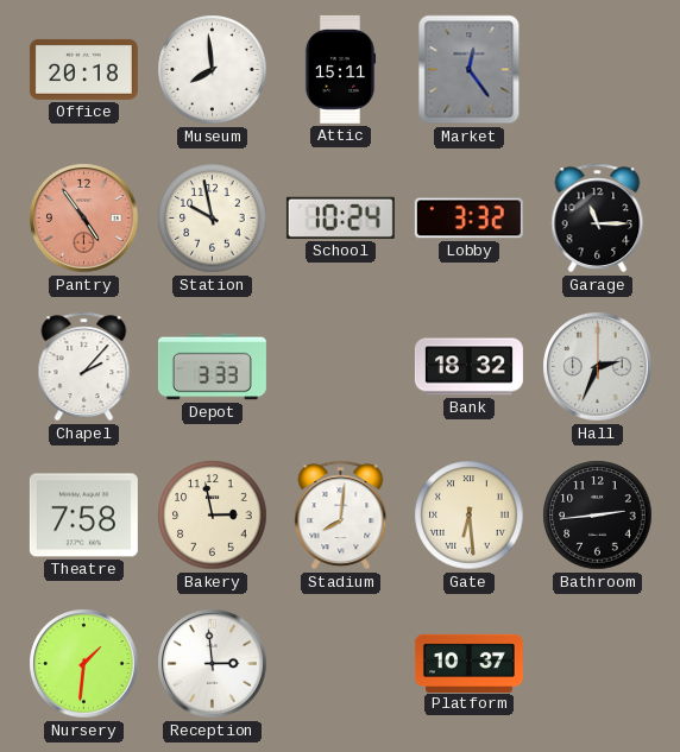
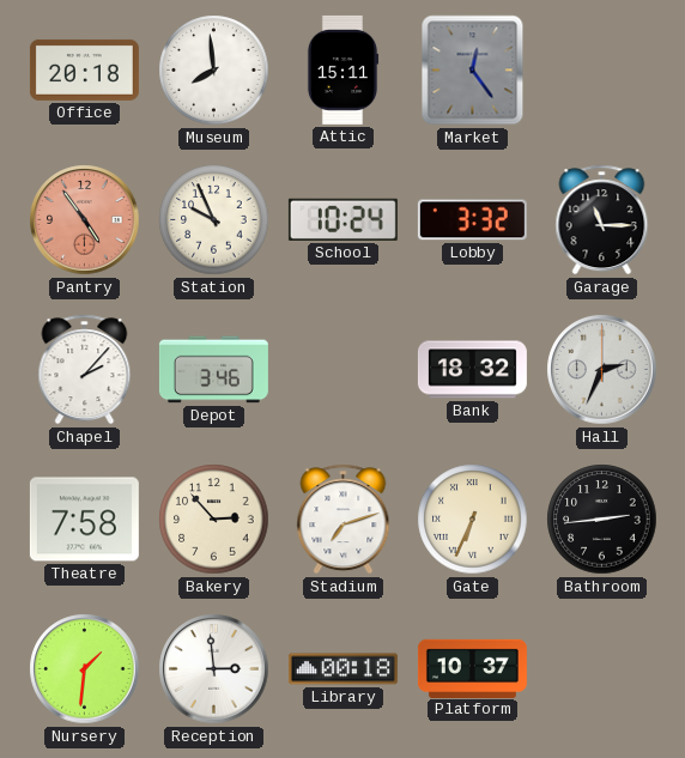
Station: 9:58 -> 9:56
Depot: 3:33 -> 3:46
Bakery: 2:58 -> 2:53
Stadium: 8:01 -> 7:12
Gate: 6:29 -> 6:34
Library: none -> 00:18
